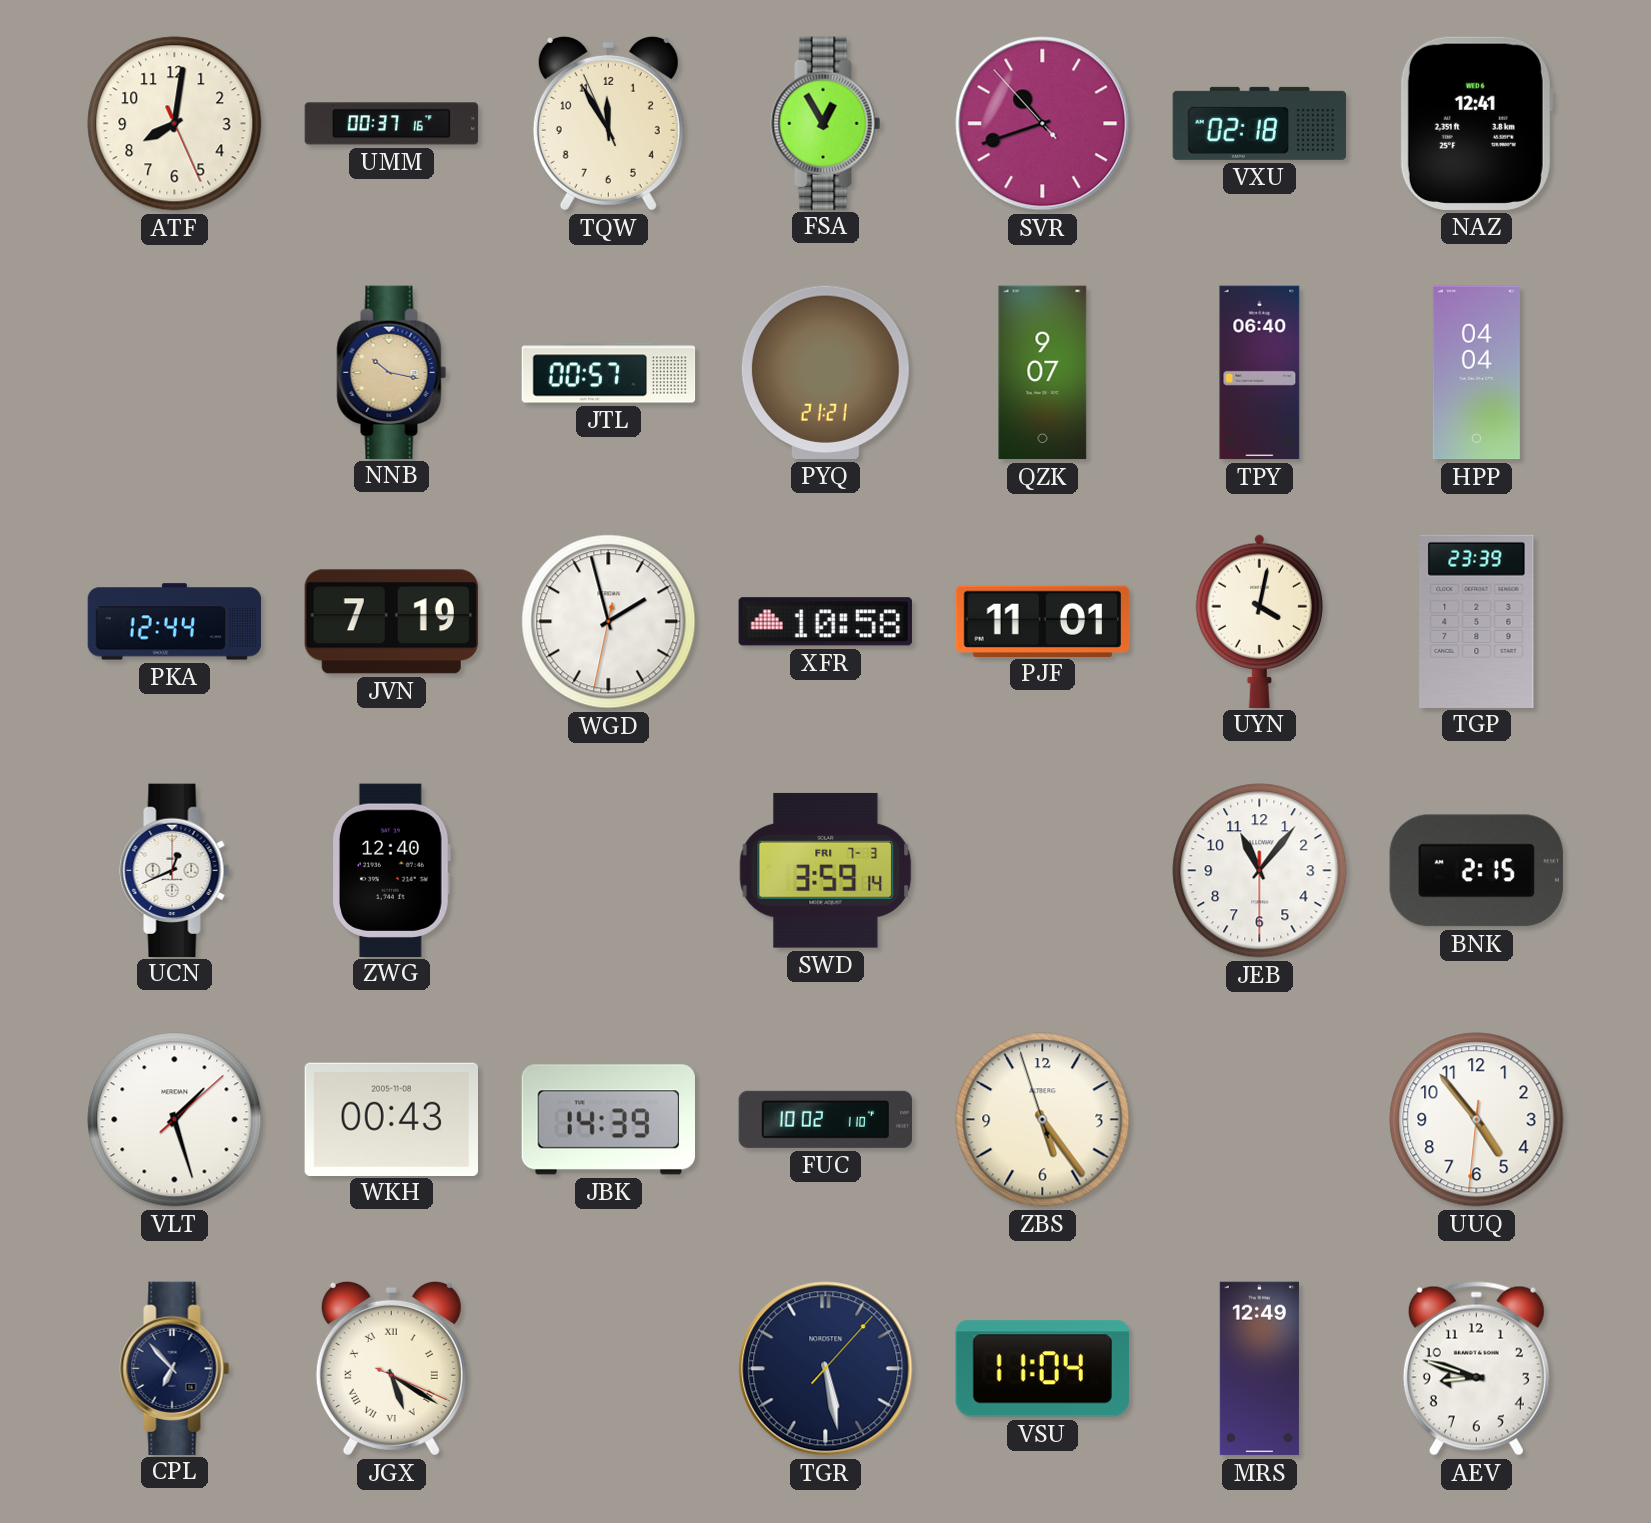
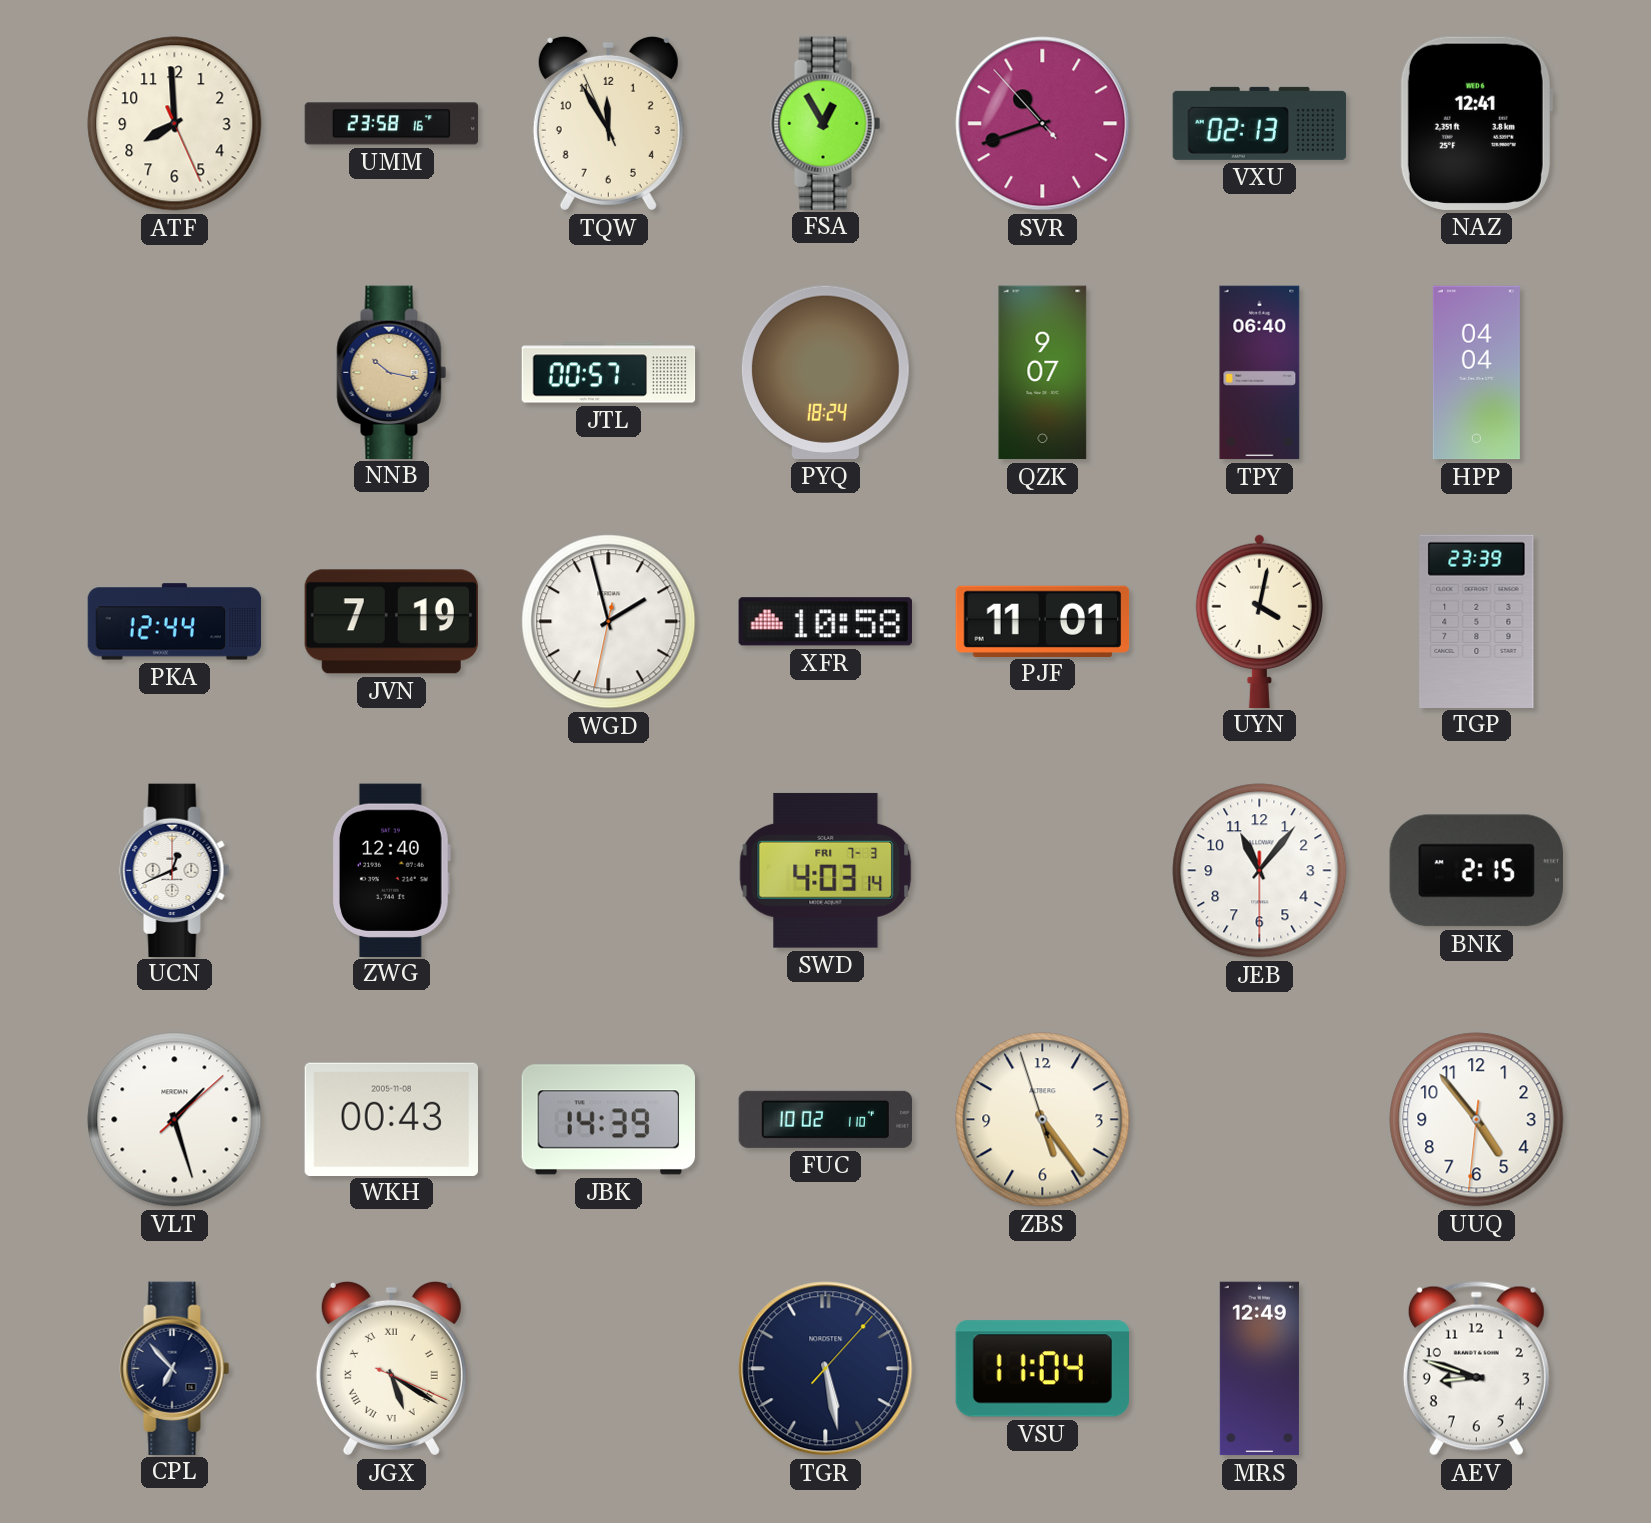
ATF: 8:01 -> 7:59
UMM: 00:37 -> 23:58
VXU: 02:18 -> 02:13
PYQ: 21:21 -> 18:24
SWD: 3:59 -> 4:03
